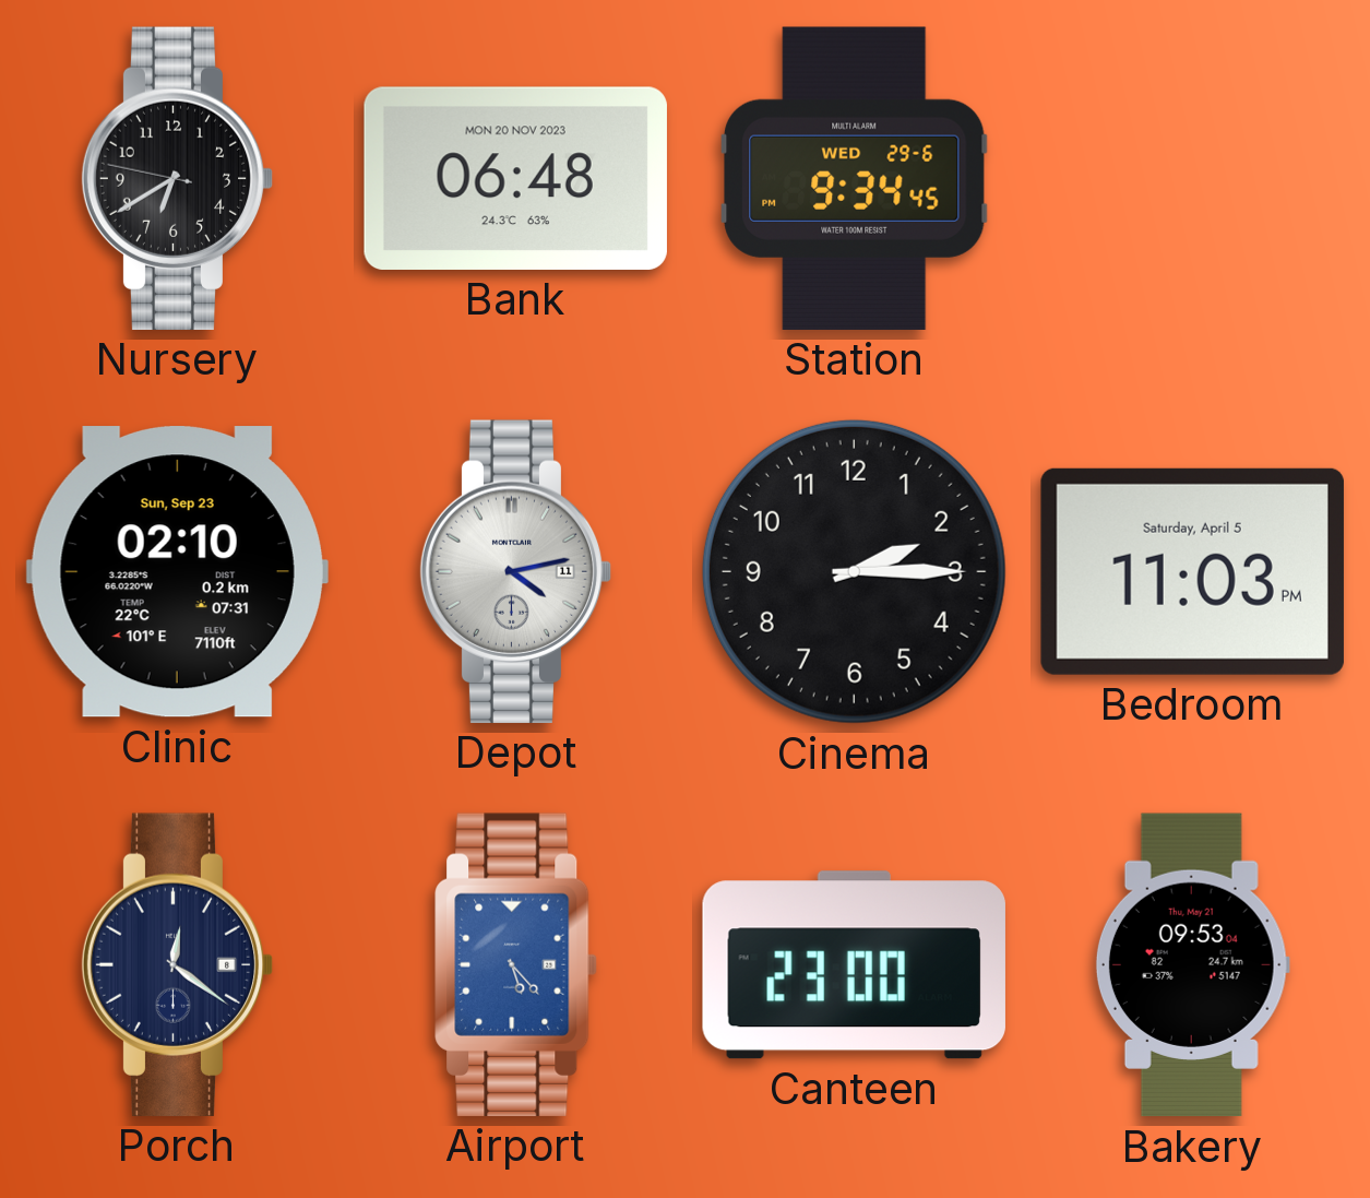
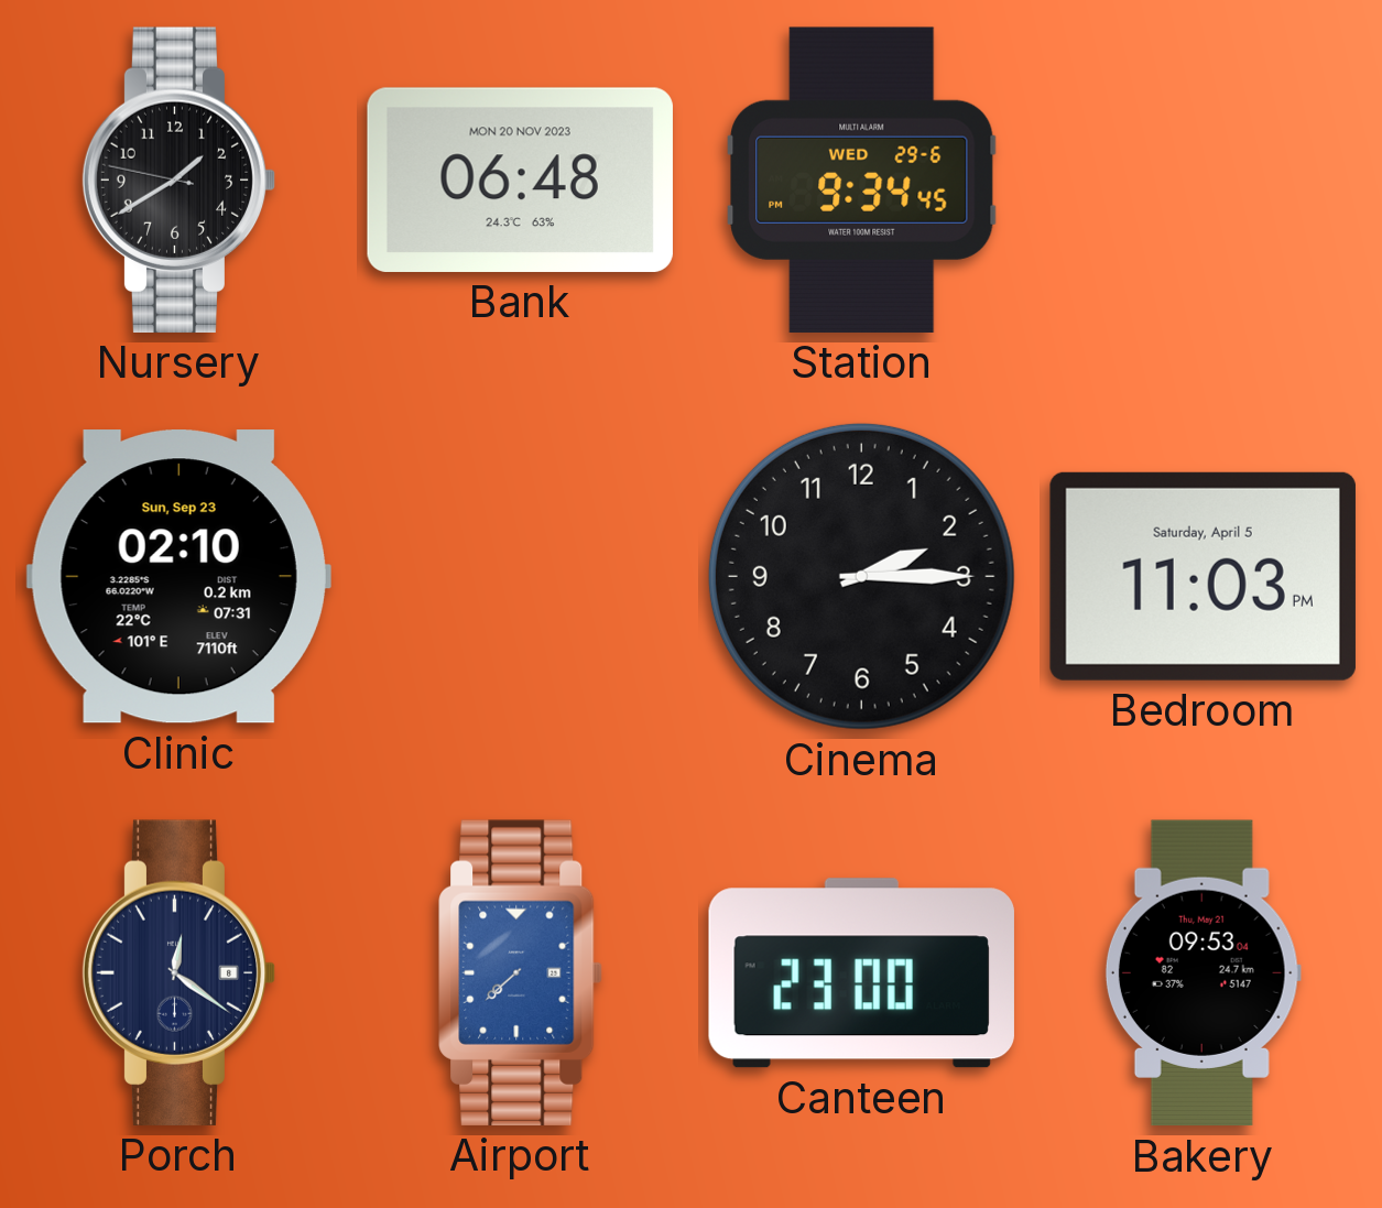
Nursery: 6:39 -> 1:39
Depot: 4:13 -> none
Airport: 5:23 -> 7:38
